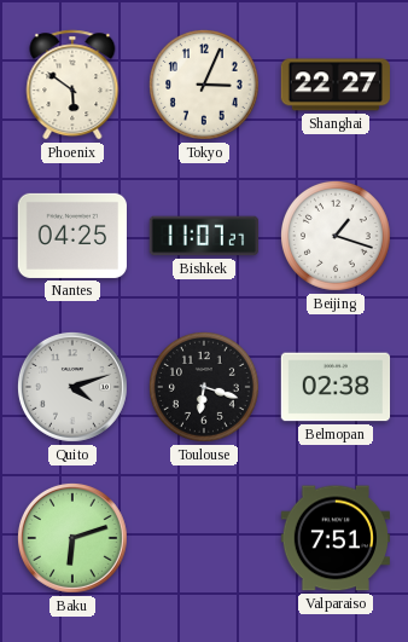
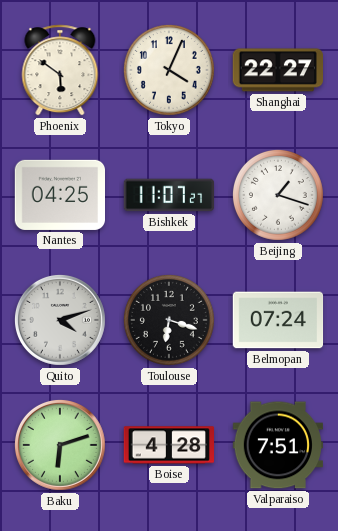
Tokyo: 3:04 -> 4:04
Belmopan: 02:38 -> 07:24
Boise: none -> 4:28
